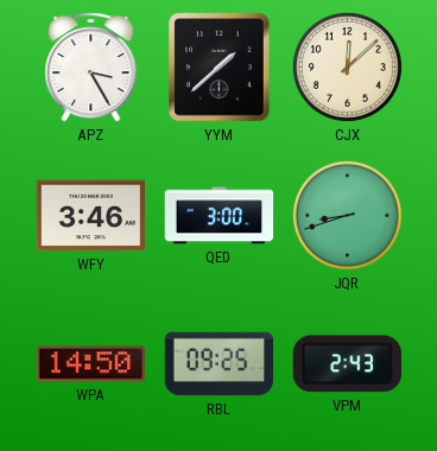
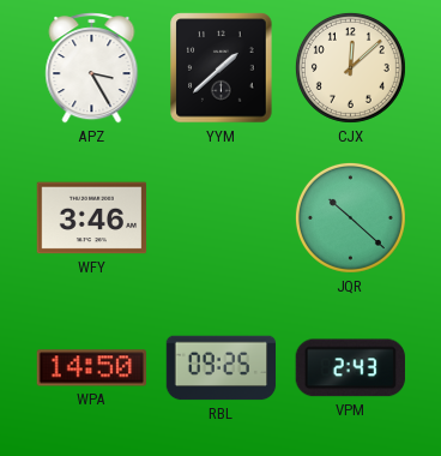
QED: 3:00 -> none
JQR: 8:42 -> 10:22
